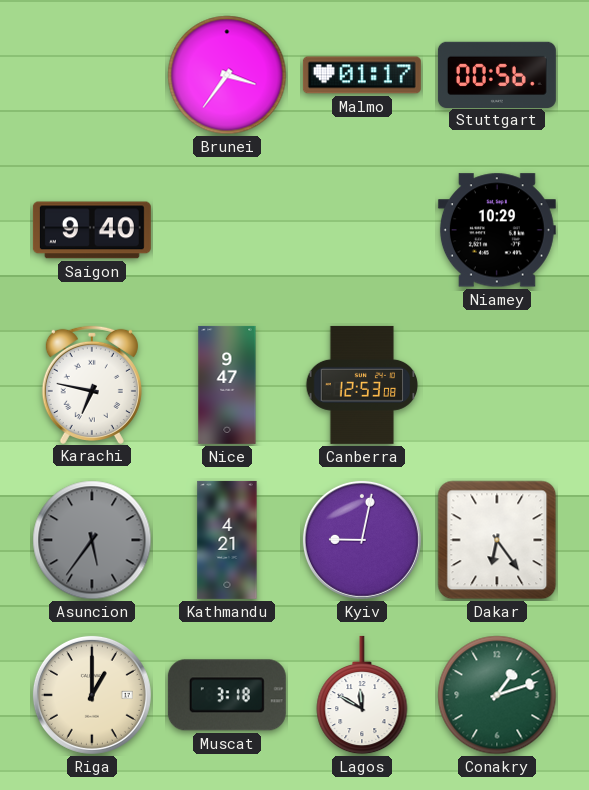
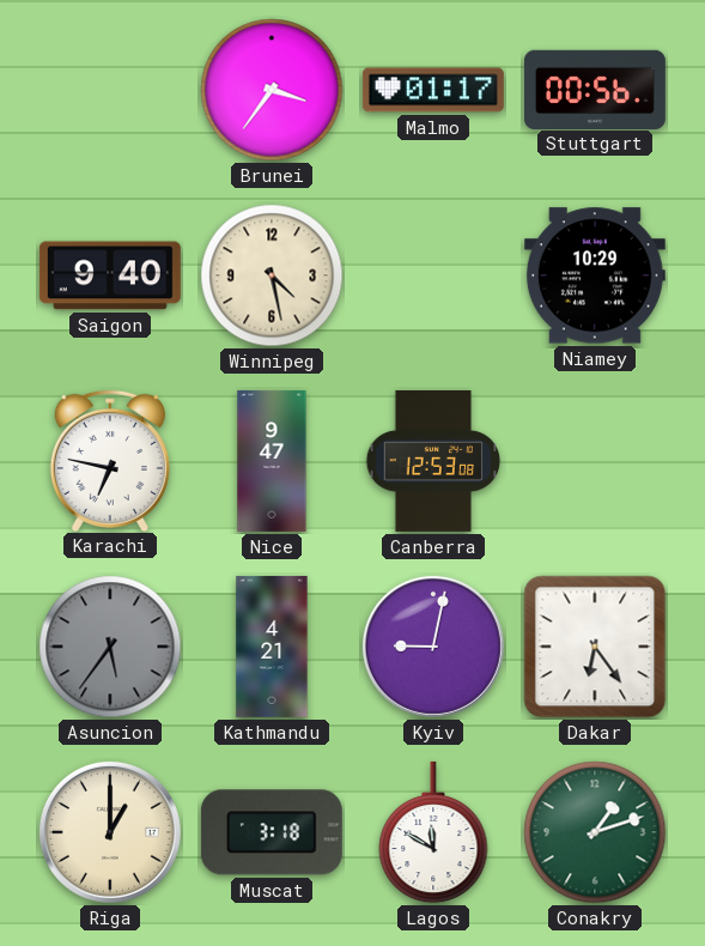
Winnipeg: none -> 4:28
